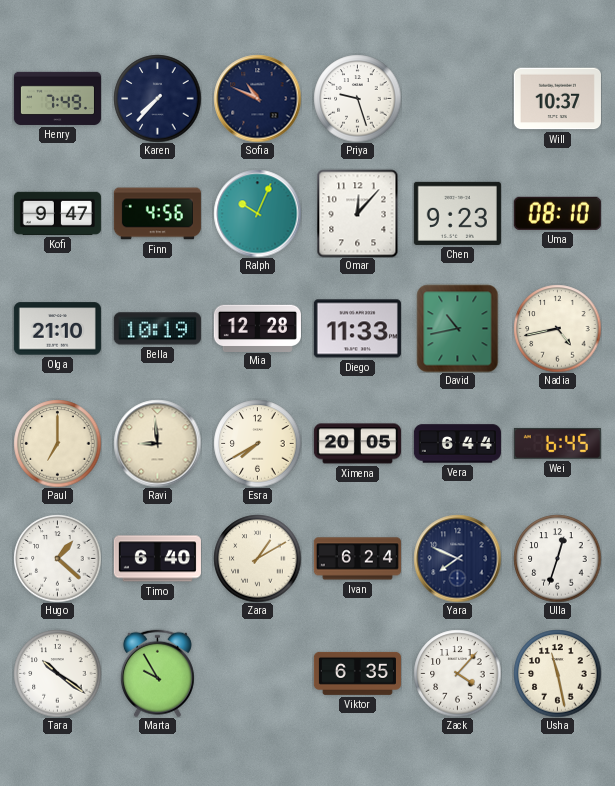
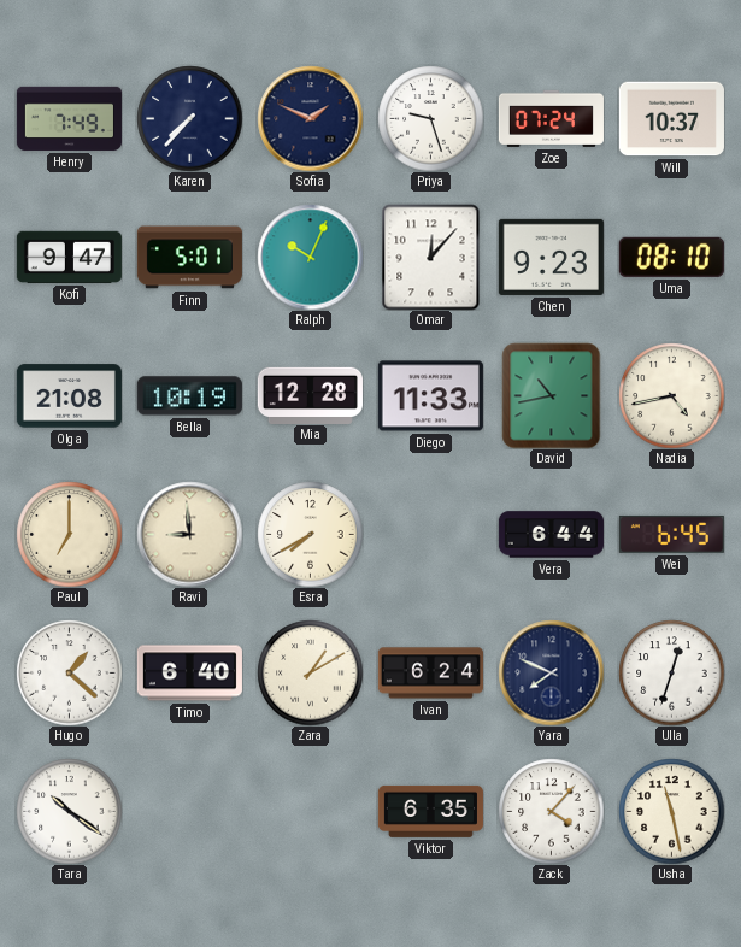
Sofia: 10:49 -> 1:49
Zoe: none -> 07:24
Finn: 4:56 -> 5:01
Olga: 21:10 -> 21:08
Ximena: 20:05 -> none
Marta: 9:55 -> none
